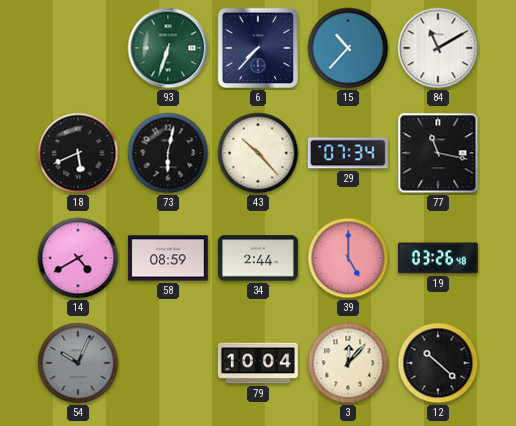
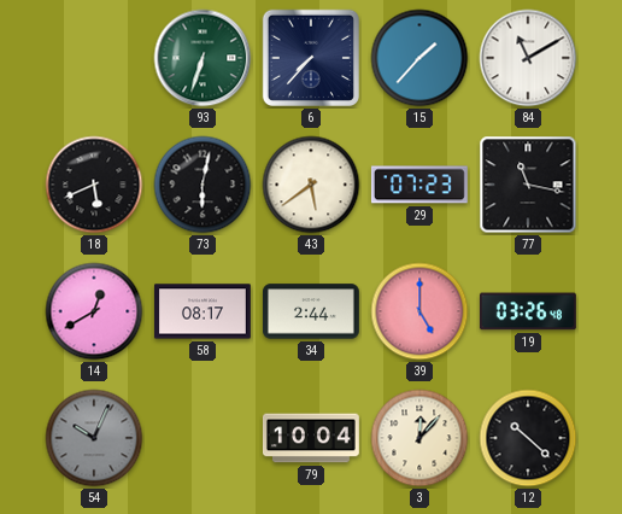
15: 10:37 -> 1:37
43: 10:23 -> 5:39
29: 07:34 -> 07:23
14: 4:40 -> 12:40
58: 08:59 -> 08:17
